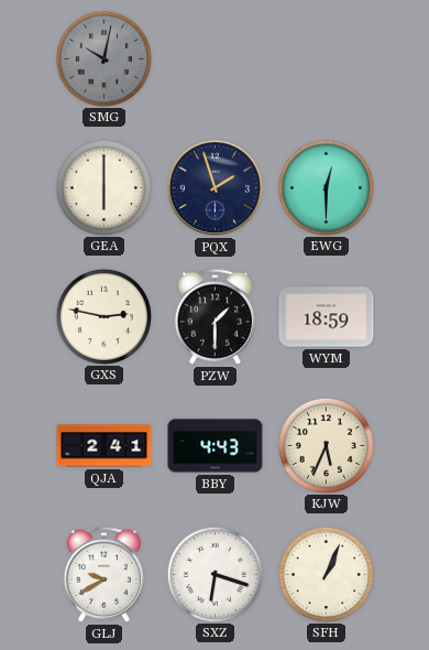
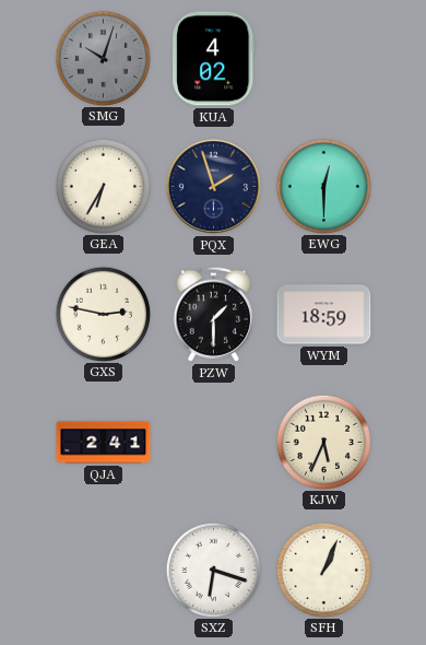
SMG: 10:02 -> 10:03
KUA: none -> 4:02
GEA: 6:00 -> 6:35
BBY: 4:43 -> none
GLJ: 9:40 -> none
